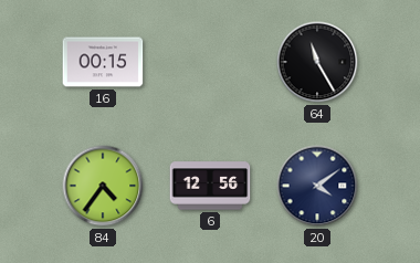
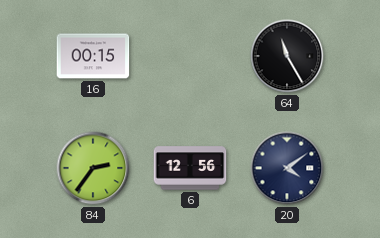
84: 4:36 -> 2:36
